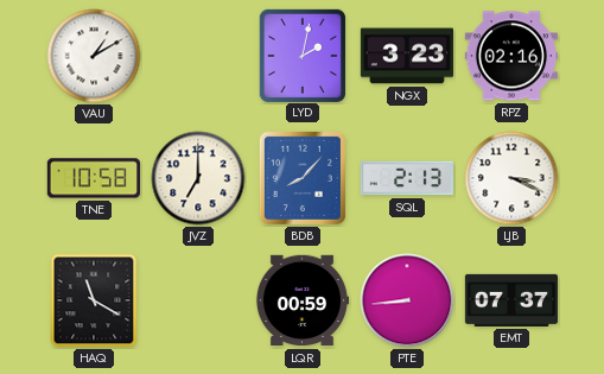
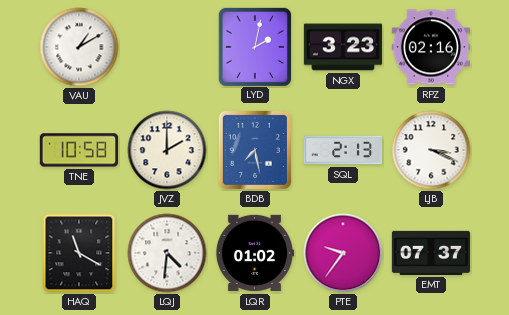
JVZ: 7:00 -> 2:00
BDB: 8:07 -> 7:28
LQJ: none -> 4:31
LQR: 00:59 -> 01:02
PTE: 8:44 -> 9:36
